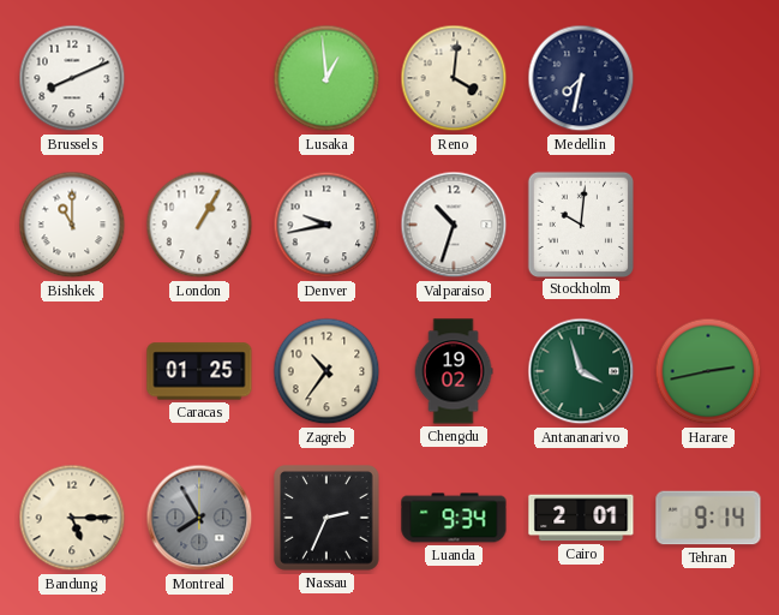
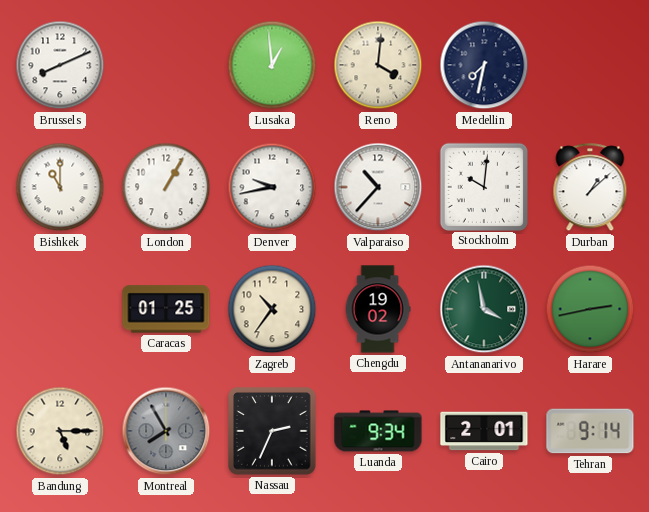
Valparaiso: 10:33 -> 10:37
Durban: none -> 1:08
Antananarivo: 3:57 -> 3:58
